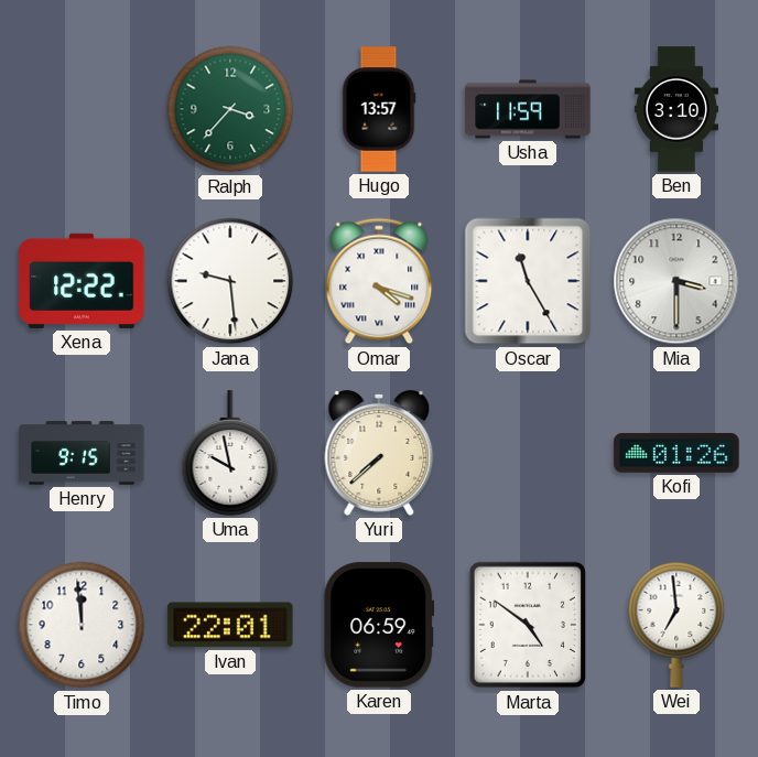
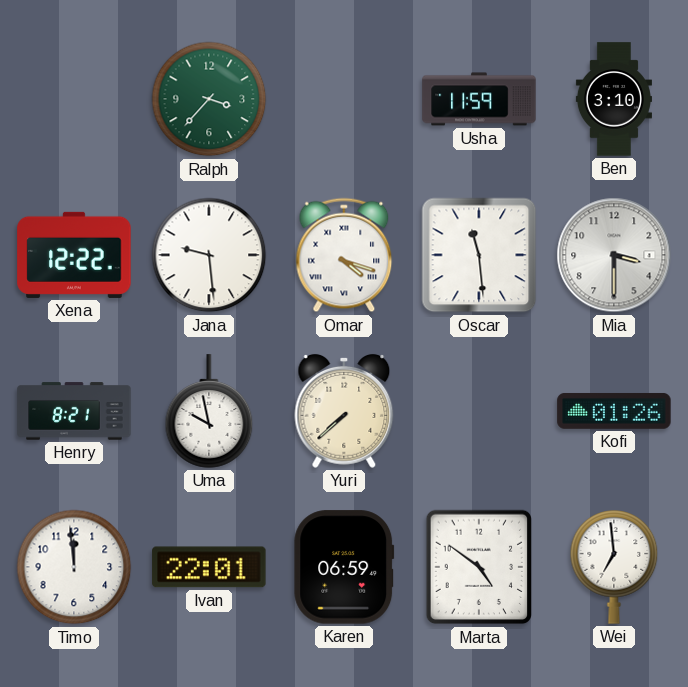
Hugo: 13:57 -> none
Oscar: 11:25 -> 11:29
Henry: 9:15 -> 8:21
